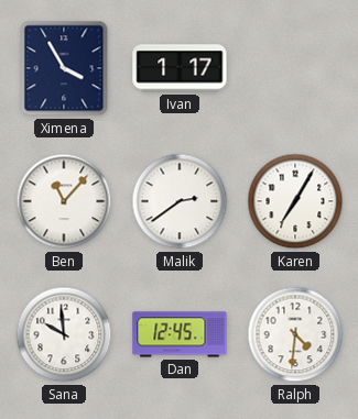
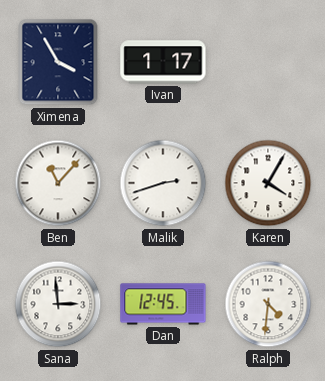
Malik: 2:39 -> 2:42
Karen: 7:05 -> 4:05
Sana: 9:59 -> 2:59
